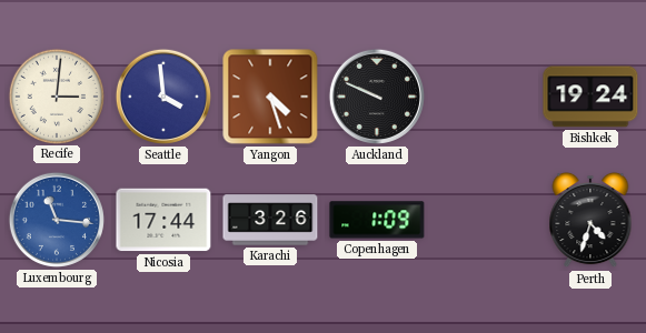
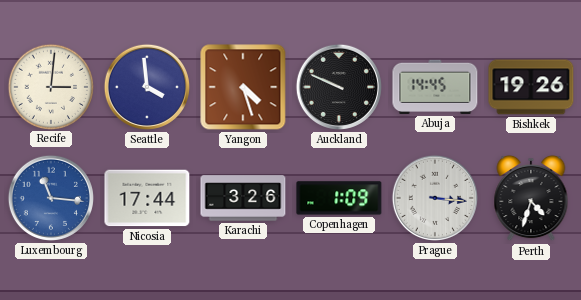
Abuja: none -> 14:45
Bishkek: 19:24 -> 19:26
Prague: none -> 3:16
